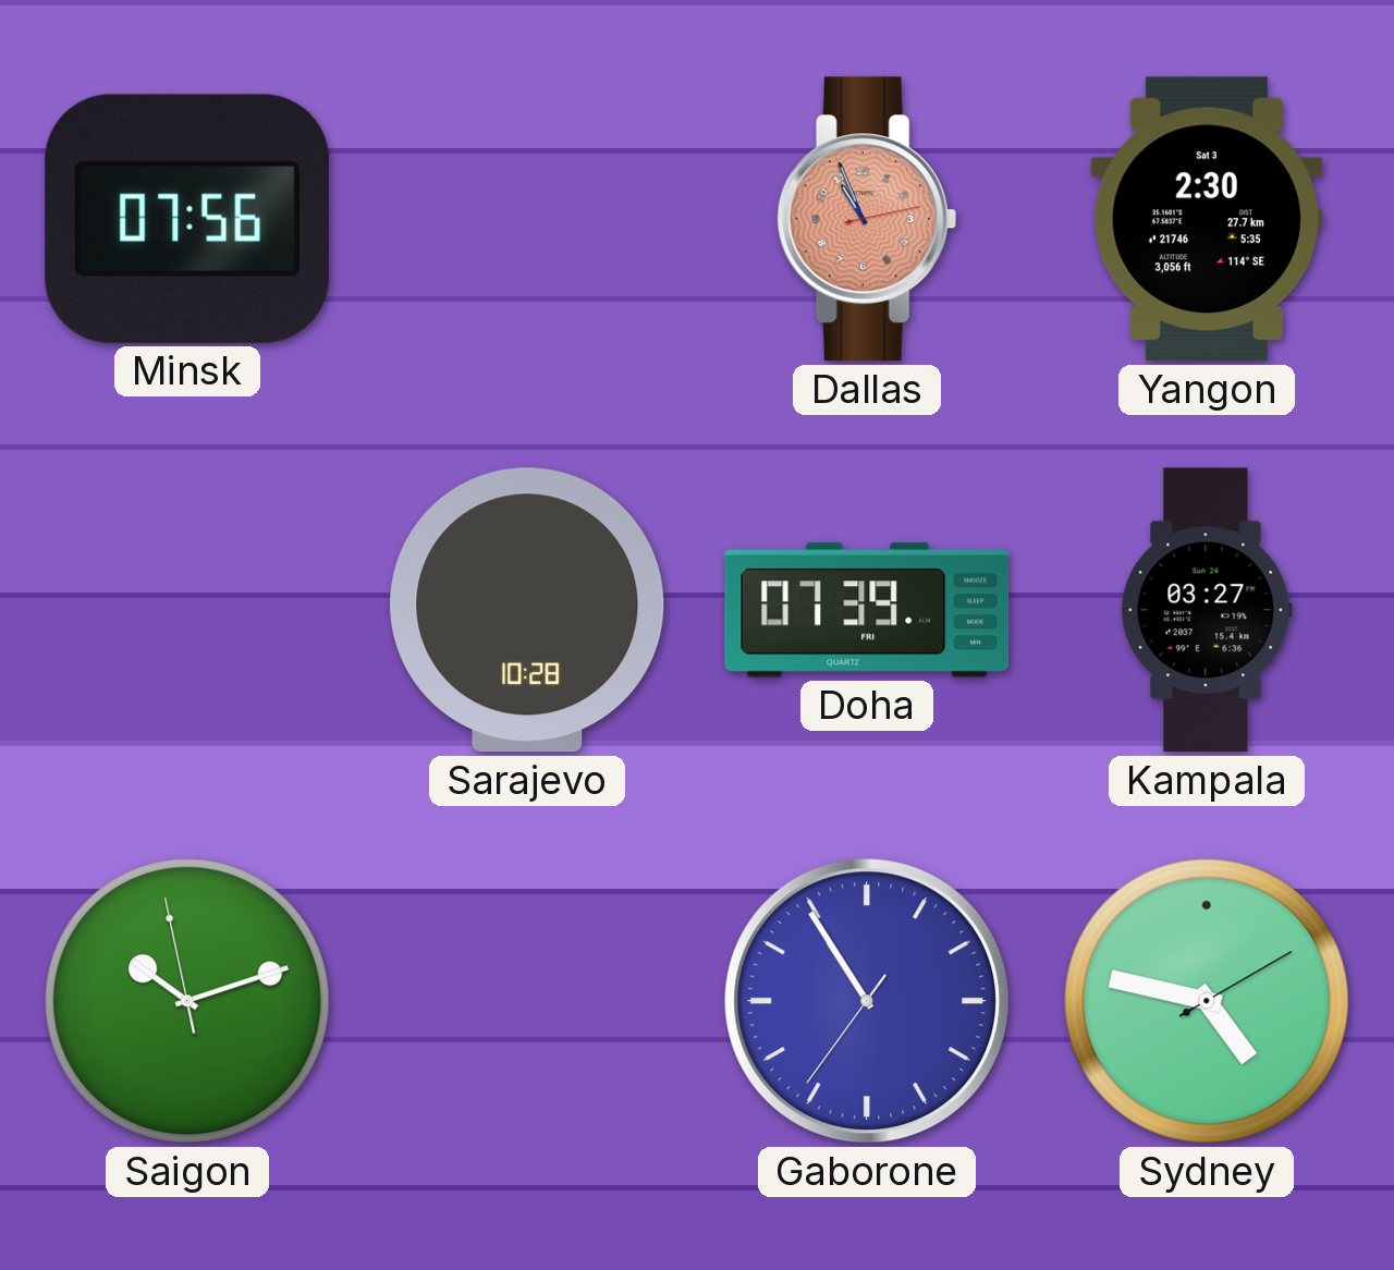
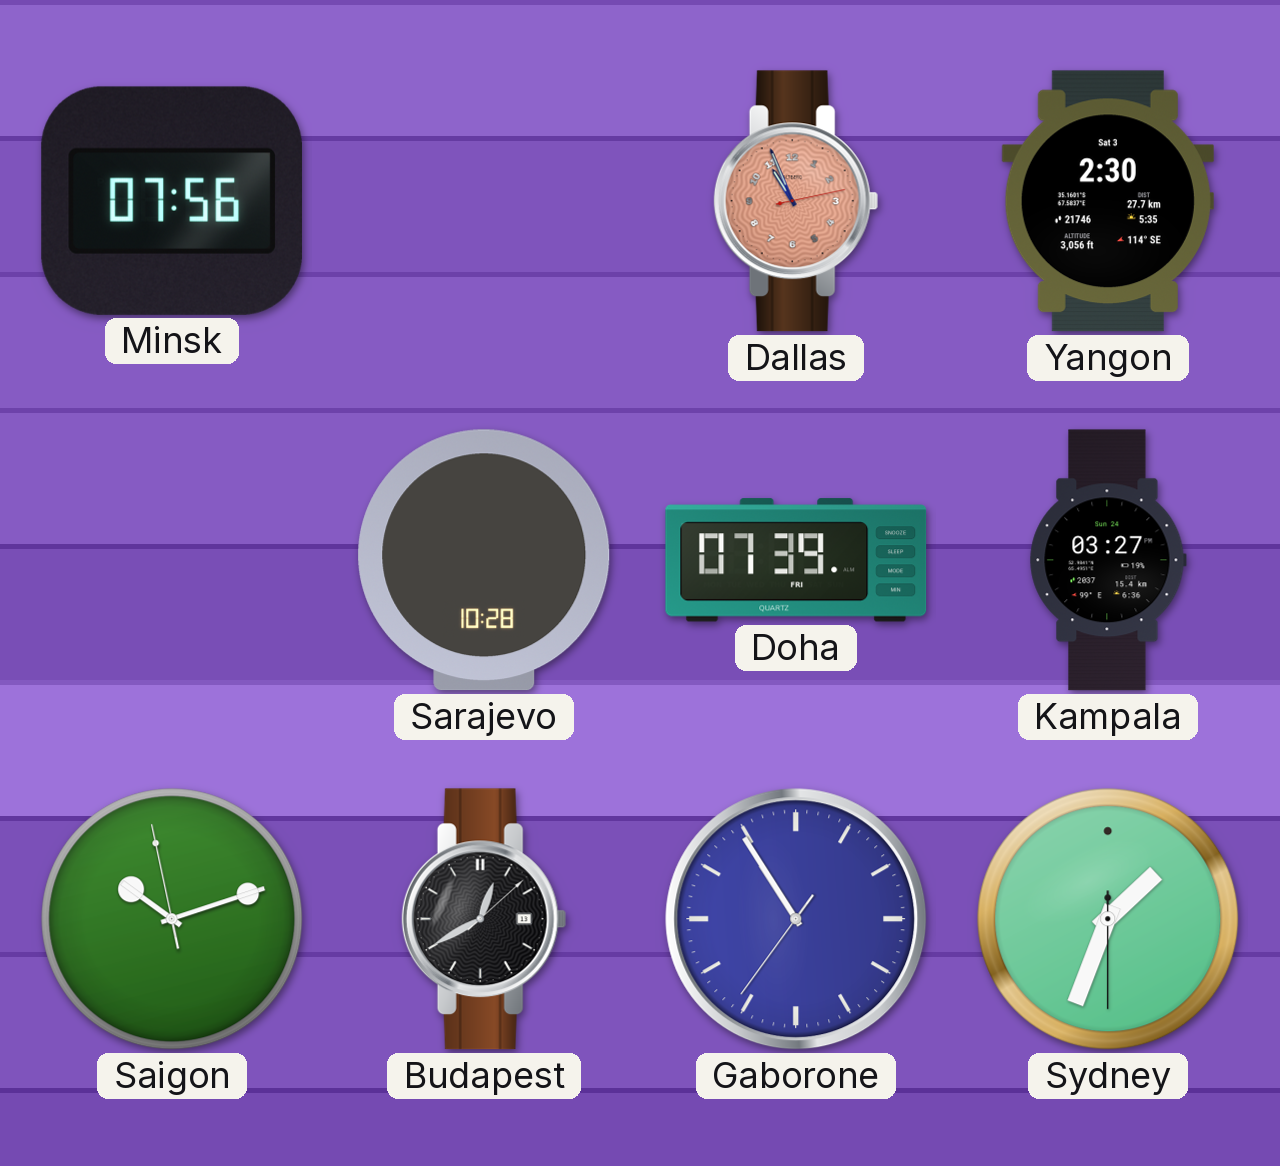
Budapest: none -> 12:40
Sydney: 4:47 -> 1:33
